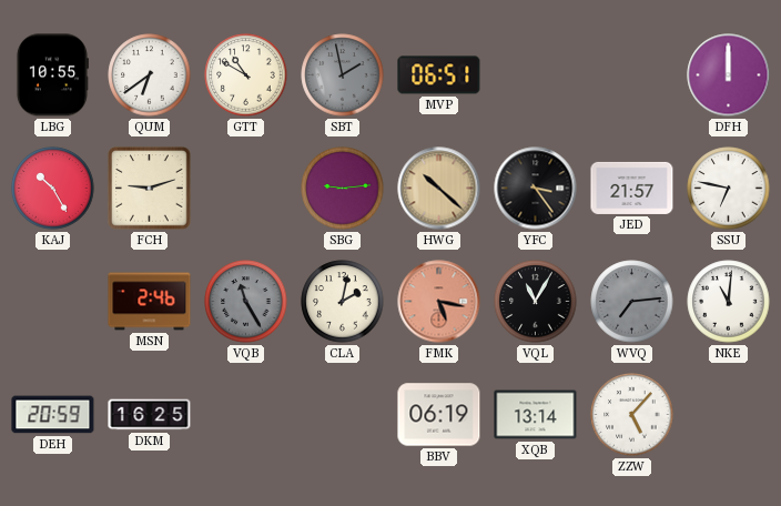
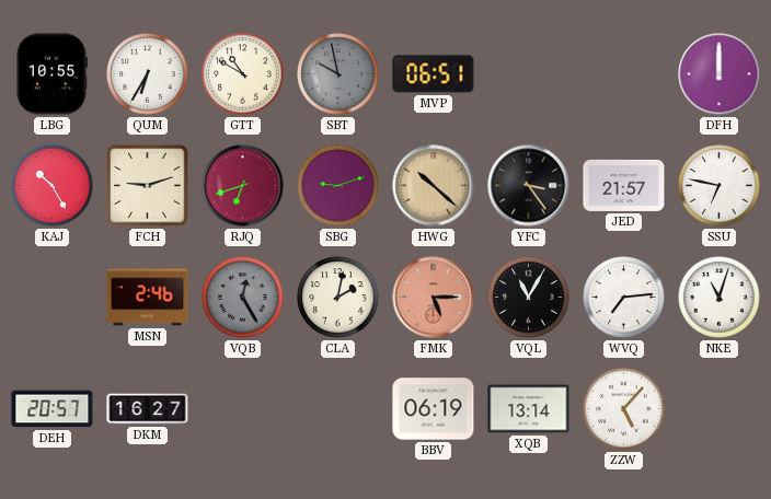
QUM: 6:39 -> 6:35
SBT: 1:58 -> 9:58
RJQ: none -> 6:42
SBG: 9:14 -> 9:12
VQB: 11:25 -> 12:25
FMK: 5:17 -> 5:15
WVQ dial: grey -> white
NKE: 11:01 -> 11:03
DEH: 20:59 -> 20:57
DKM: 16:25 -> 16:27
